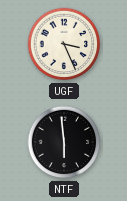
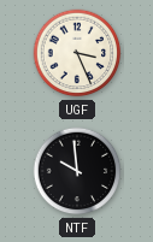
NTF: 5:59 -> 9:59
